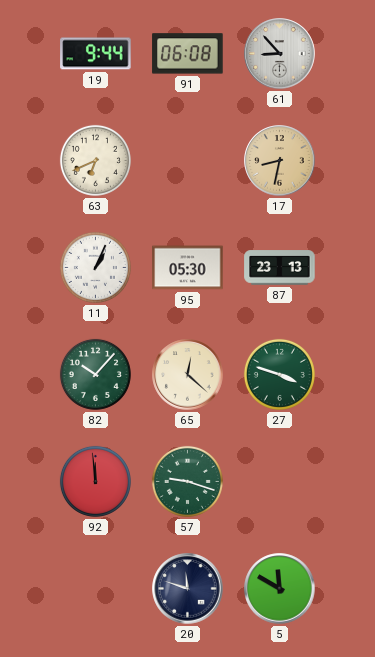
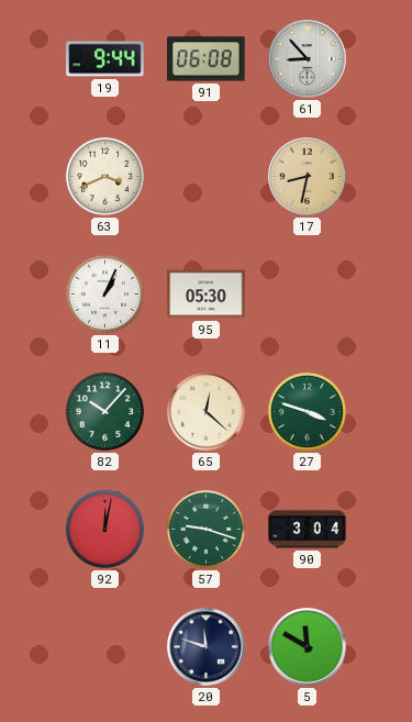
63: 6:41 -> 3:41
87: 23:13 -> none
92: 11:59 -> 12:02
90: none -> 3:04
